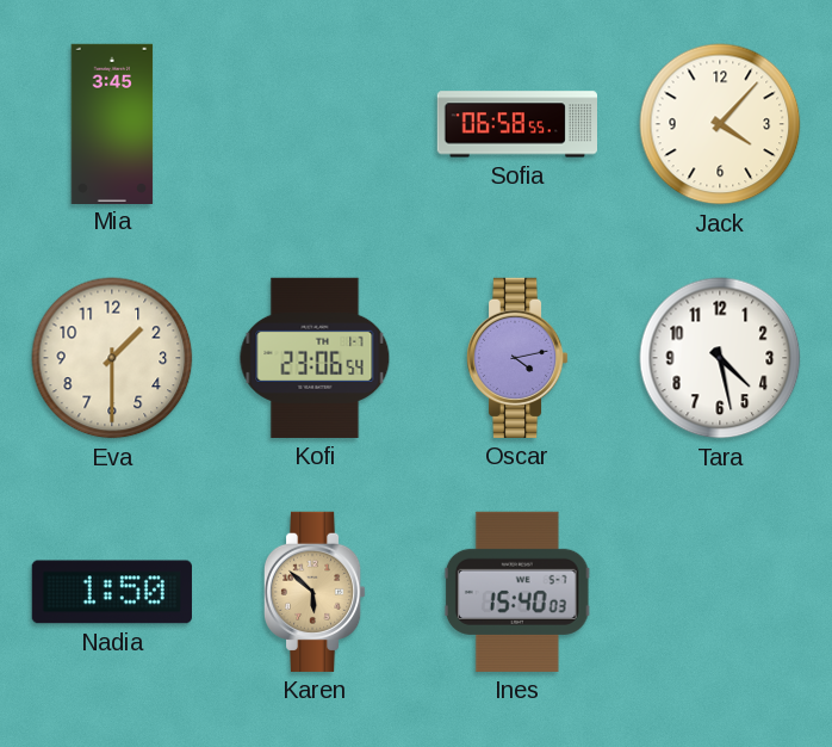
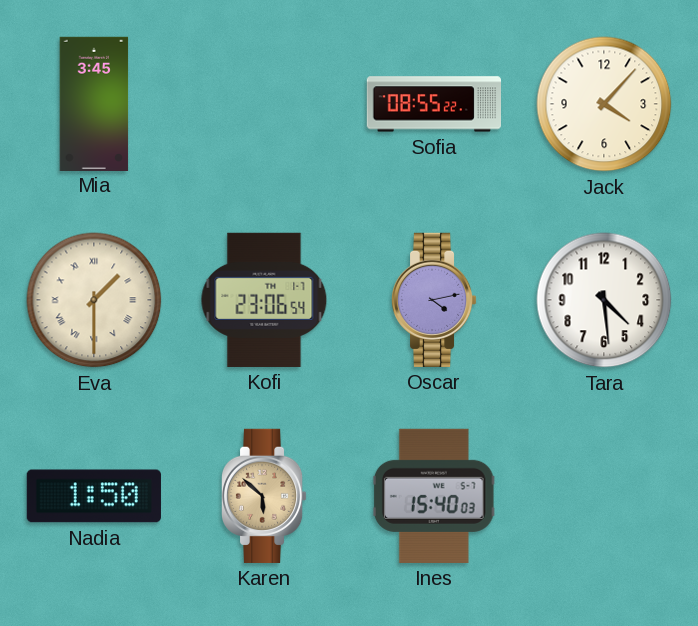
Sofia: 06:58 -> 08:55
Eva numerals: Arabic -> Roman
Tara: 4:28 -> 4:29
